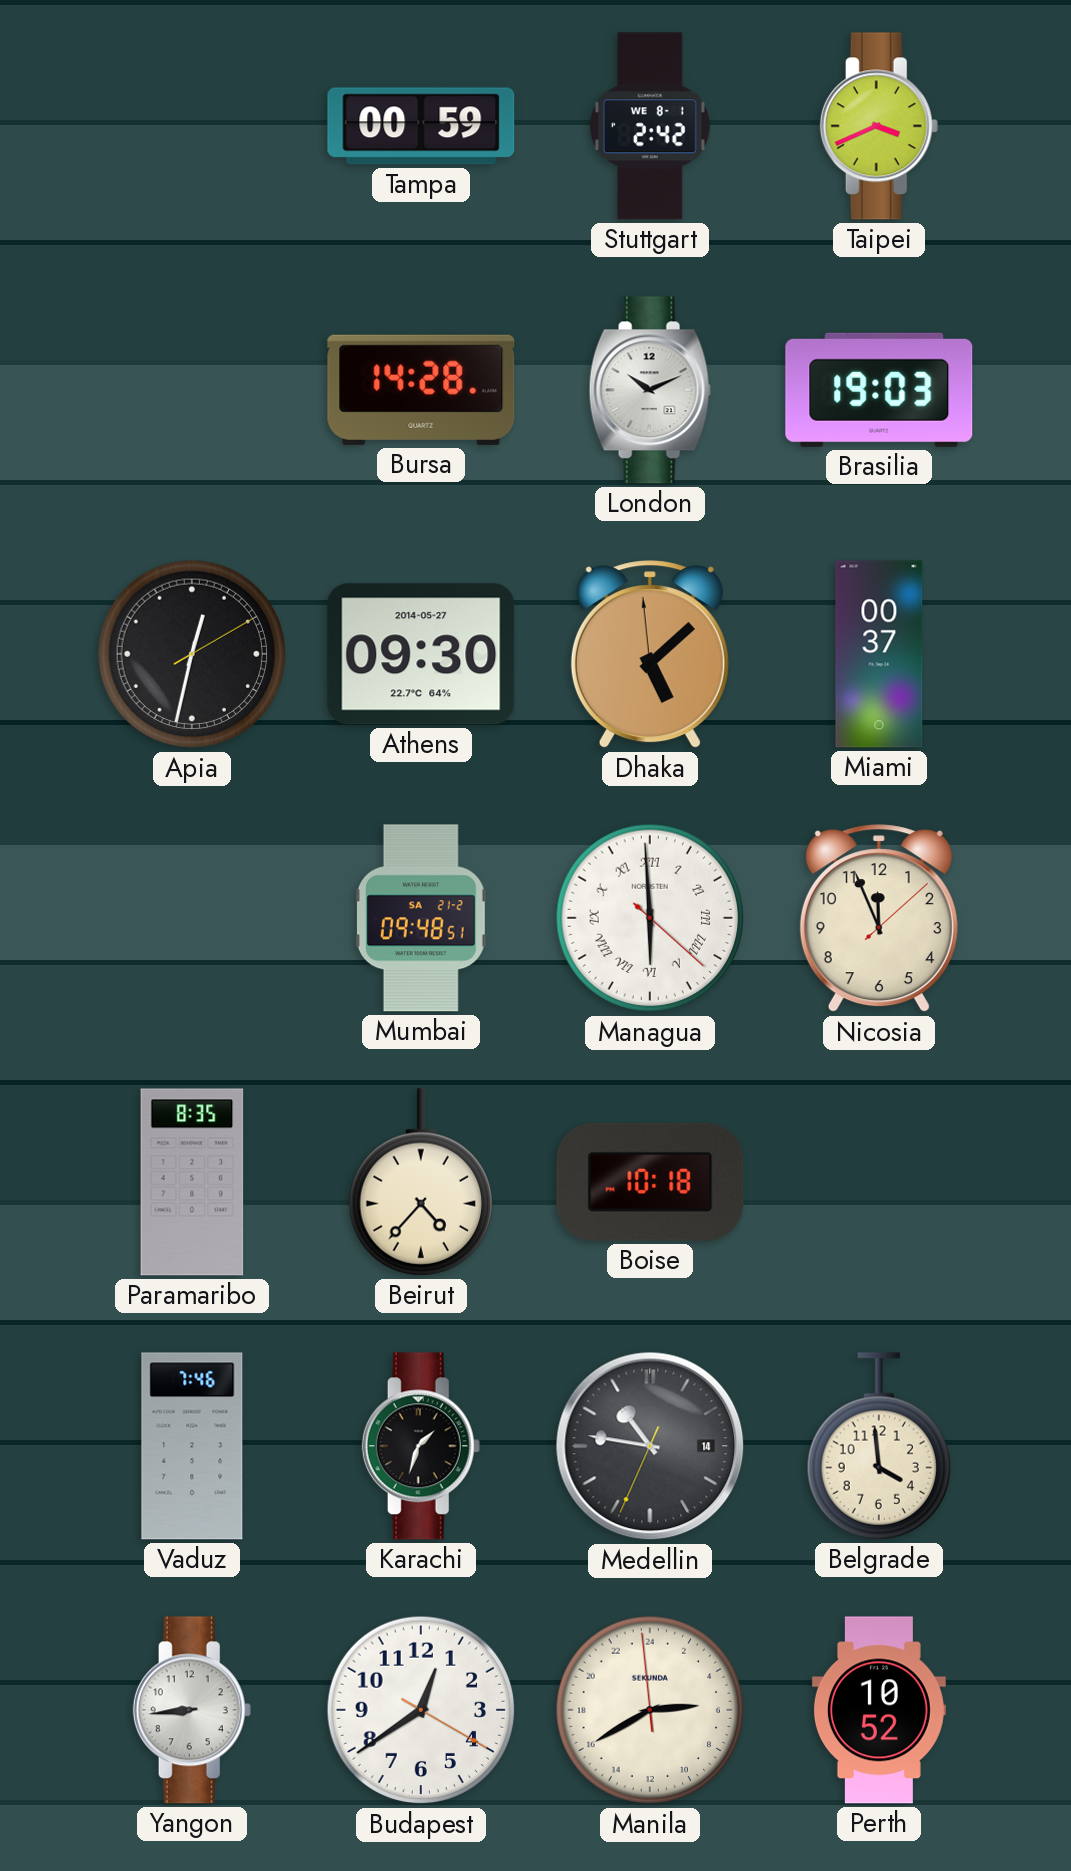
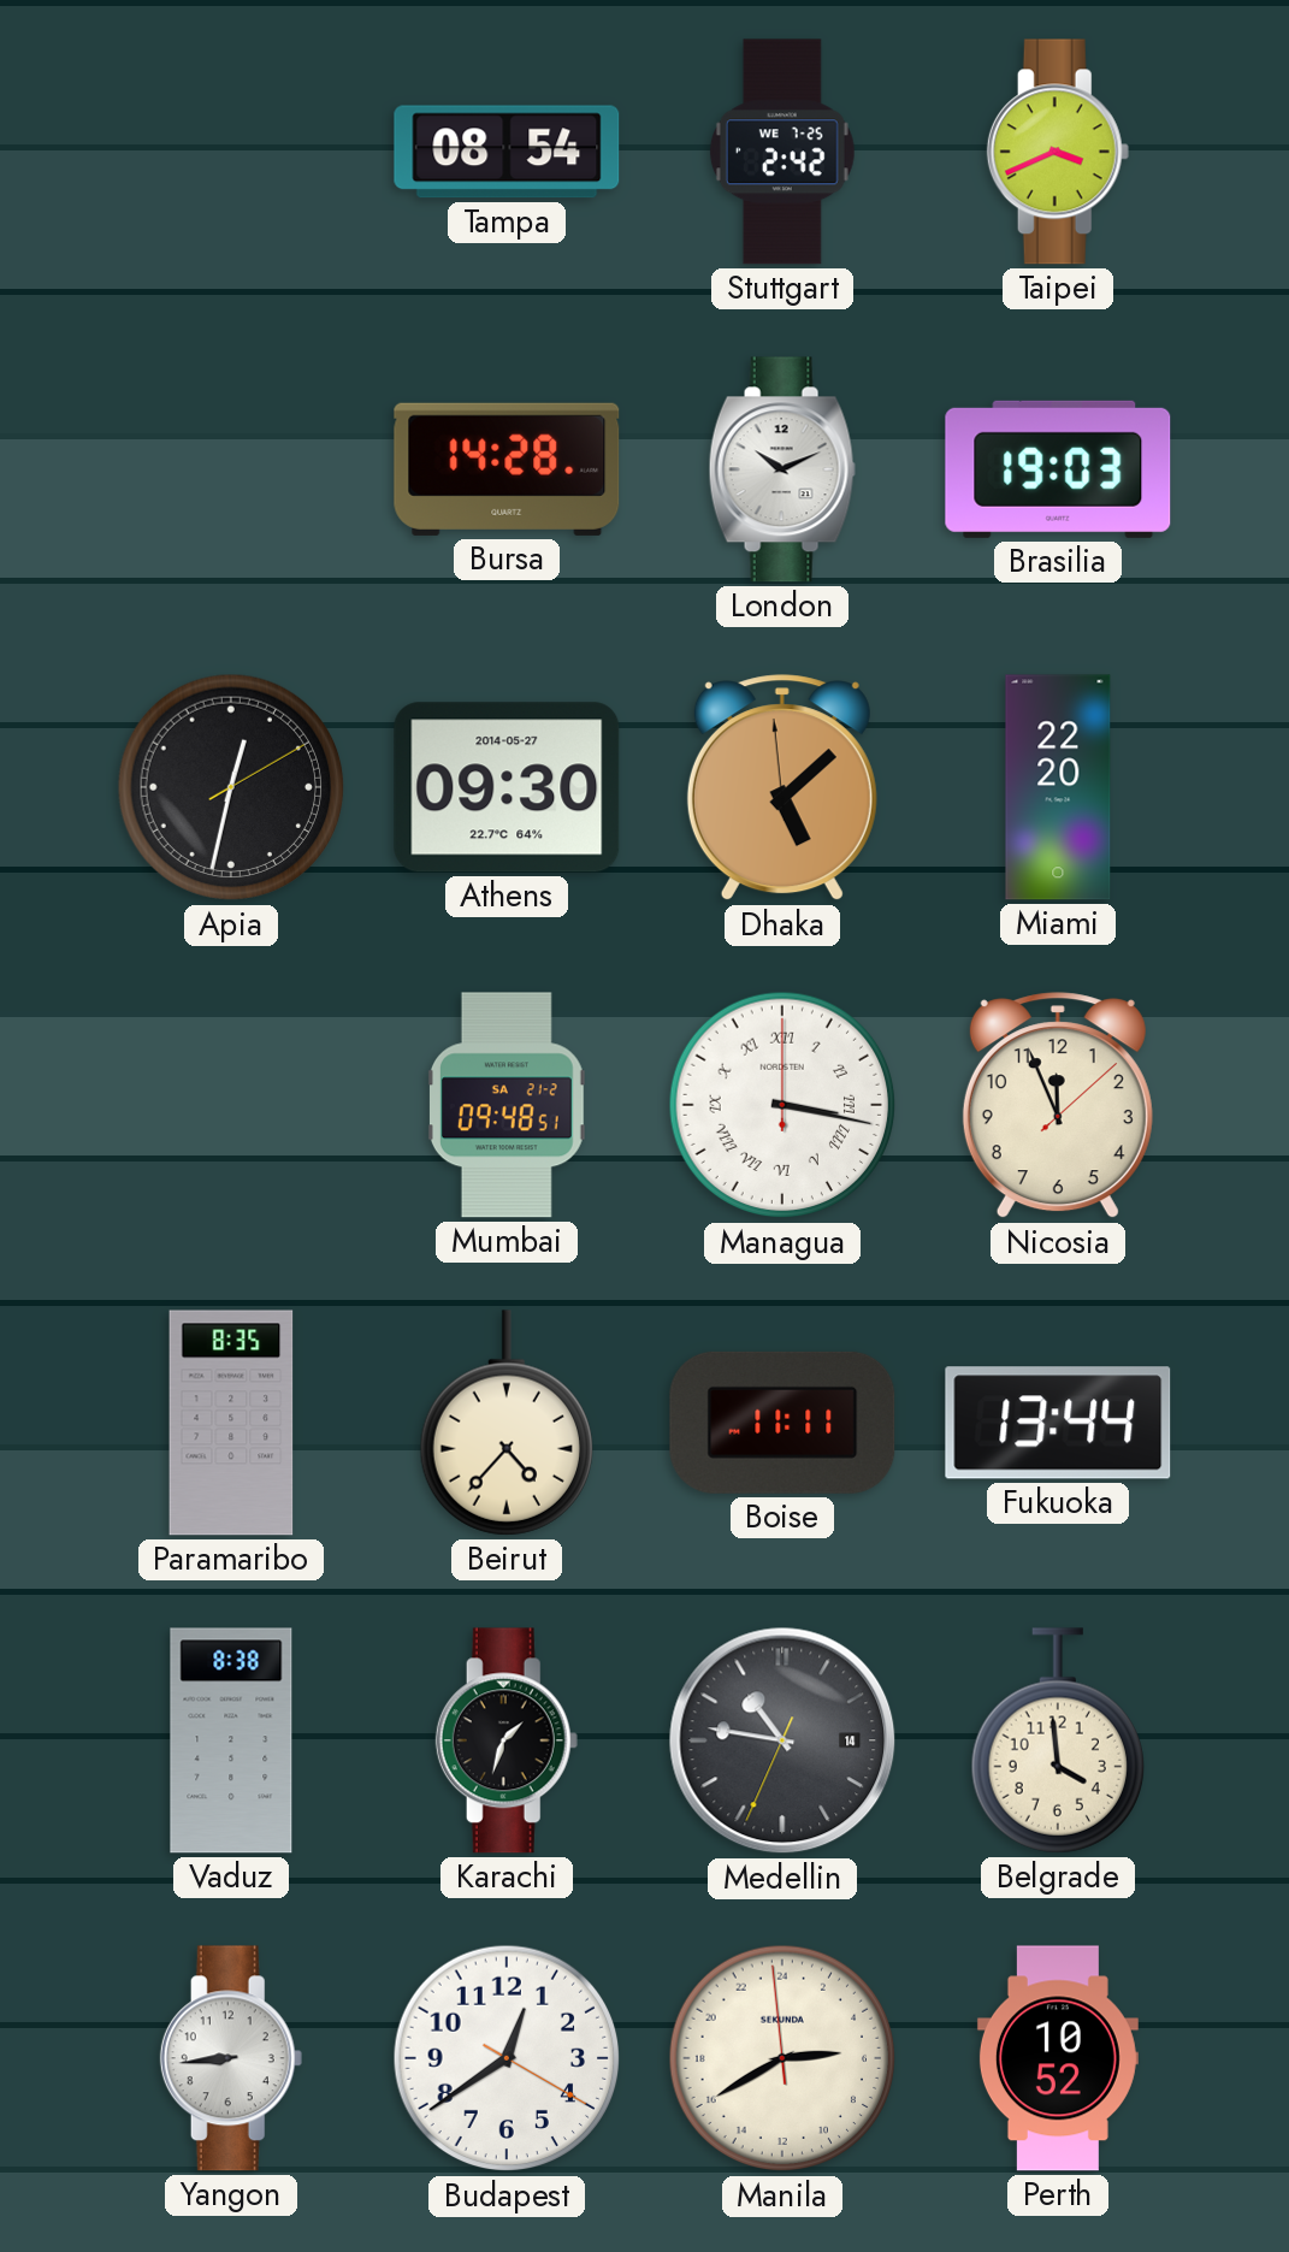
Tampa: 00:59 -> 08:54
Stuttgart date: WE 8-1 -> WE 7-25
Miami: 00:37 -> 22:20
Managua: 5:59 -> 3:17
Boise: 10:18 -> 11:11
Fukuoka: none -> 13:44
Vaduz: 7:46 -> 8:38
